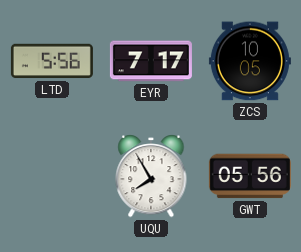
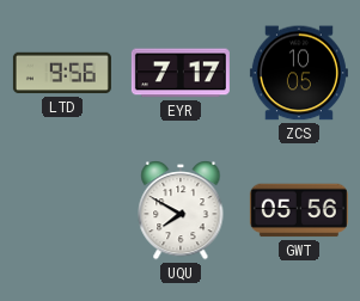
LTD: 5:56 -> 9:56
UQU: 7:55 -> 7:50
